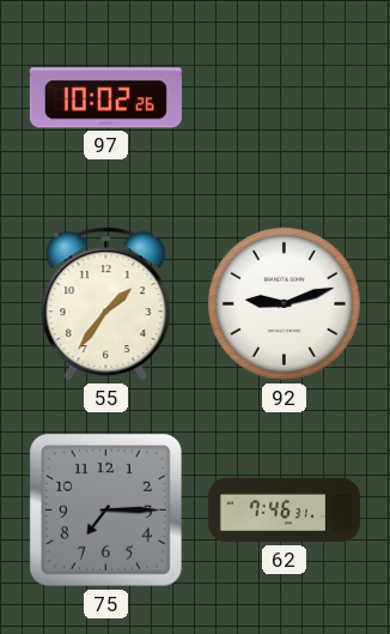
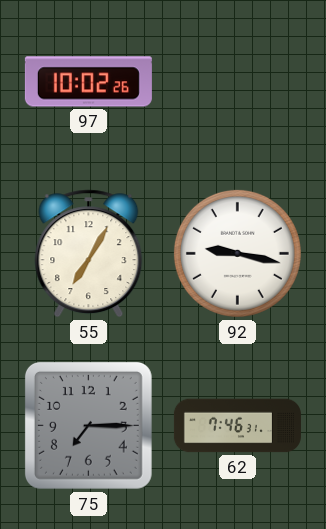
55: 1:36 -> 7:05
92: 9:12 -> 9:17
